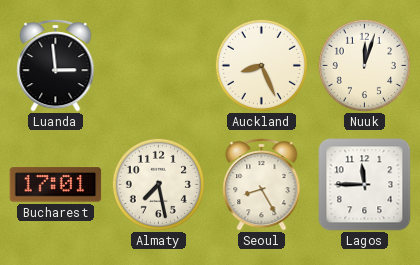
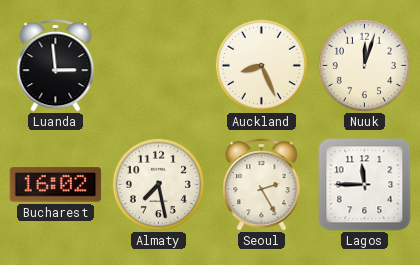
Bucharest: 17:01 -> 16:02
Seoul: 8:25 -> 2:25
